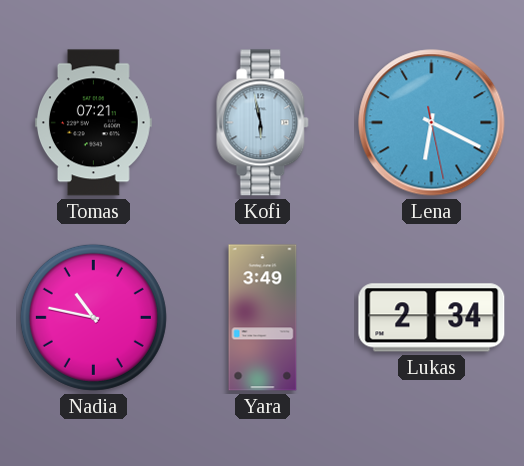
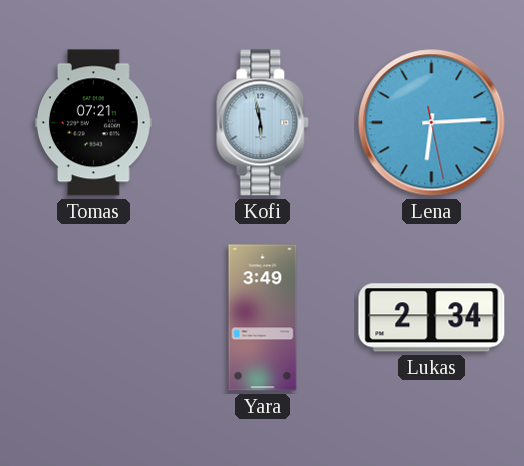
Lena: 6:19 -> 6:14
Nadia: 10:47 -> none
